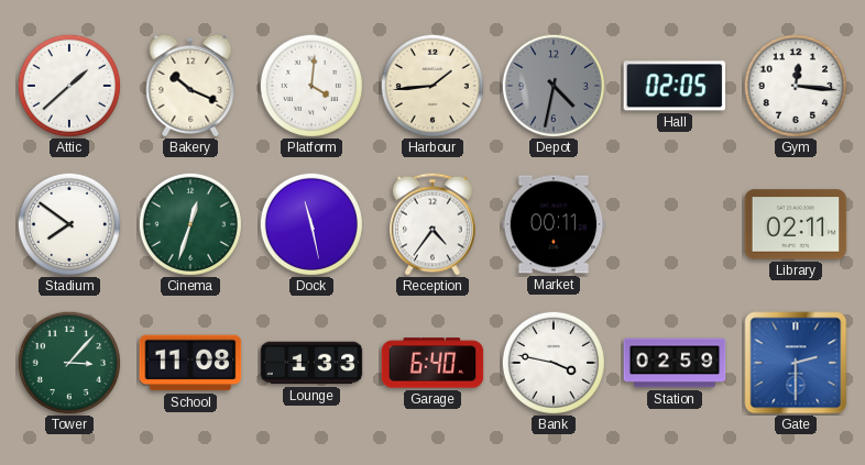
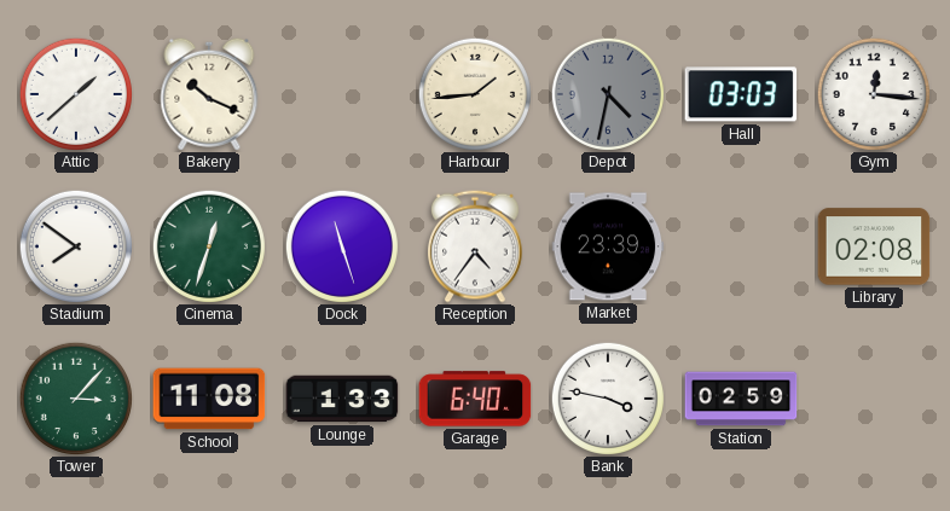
Platform: 4:01 -> none
Hall: 02:05 -> 03:03
Dock: 11:28 -> 11:27
Market: 00:11 -> 23:39
Library: 02:11 -> 02:08
Gate: 2:30 -> none
